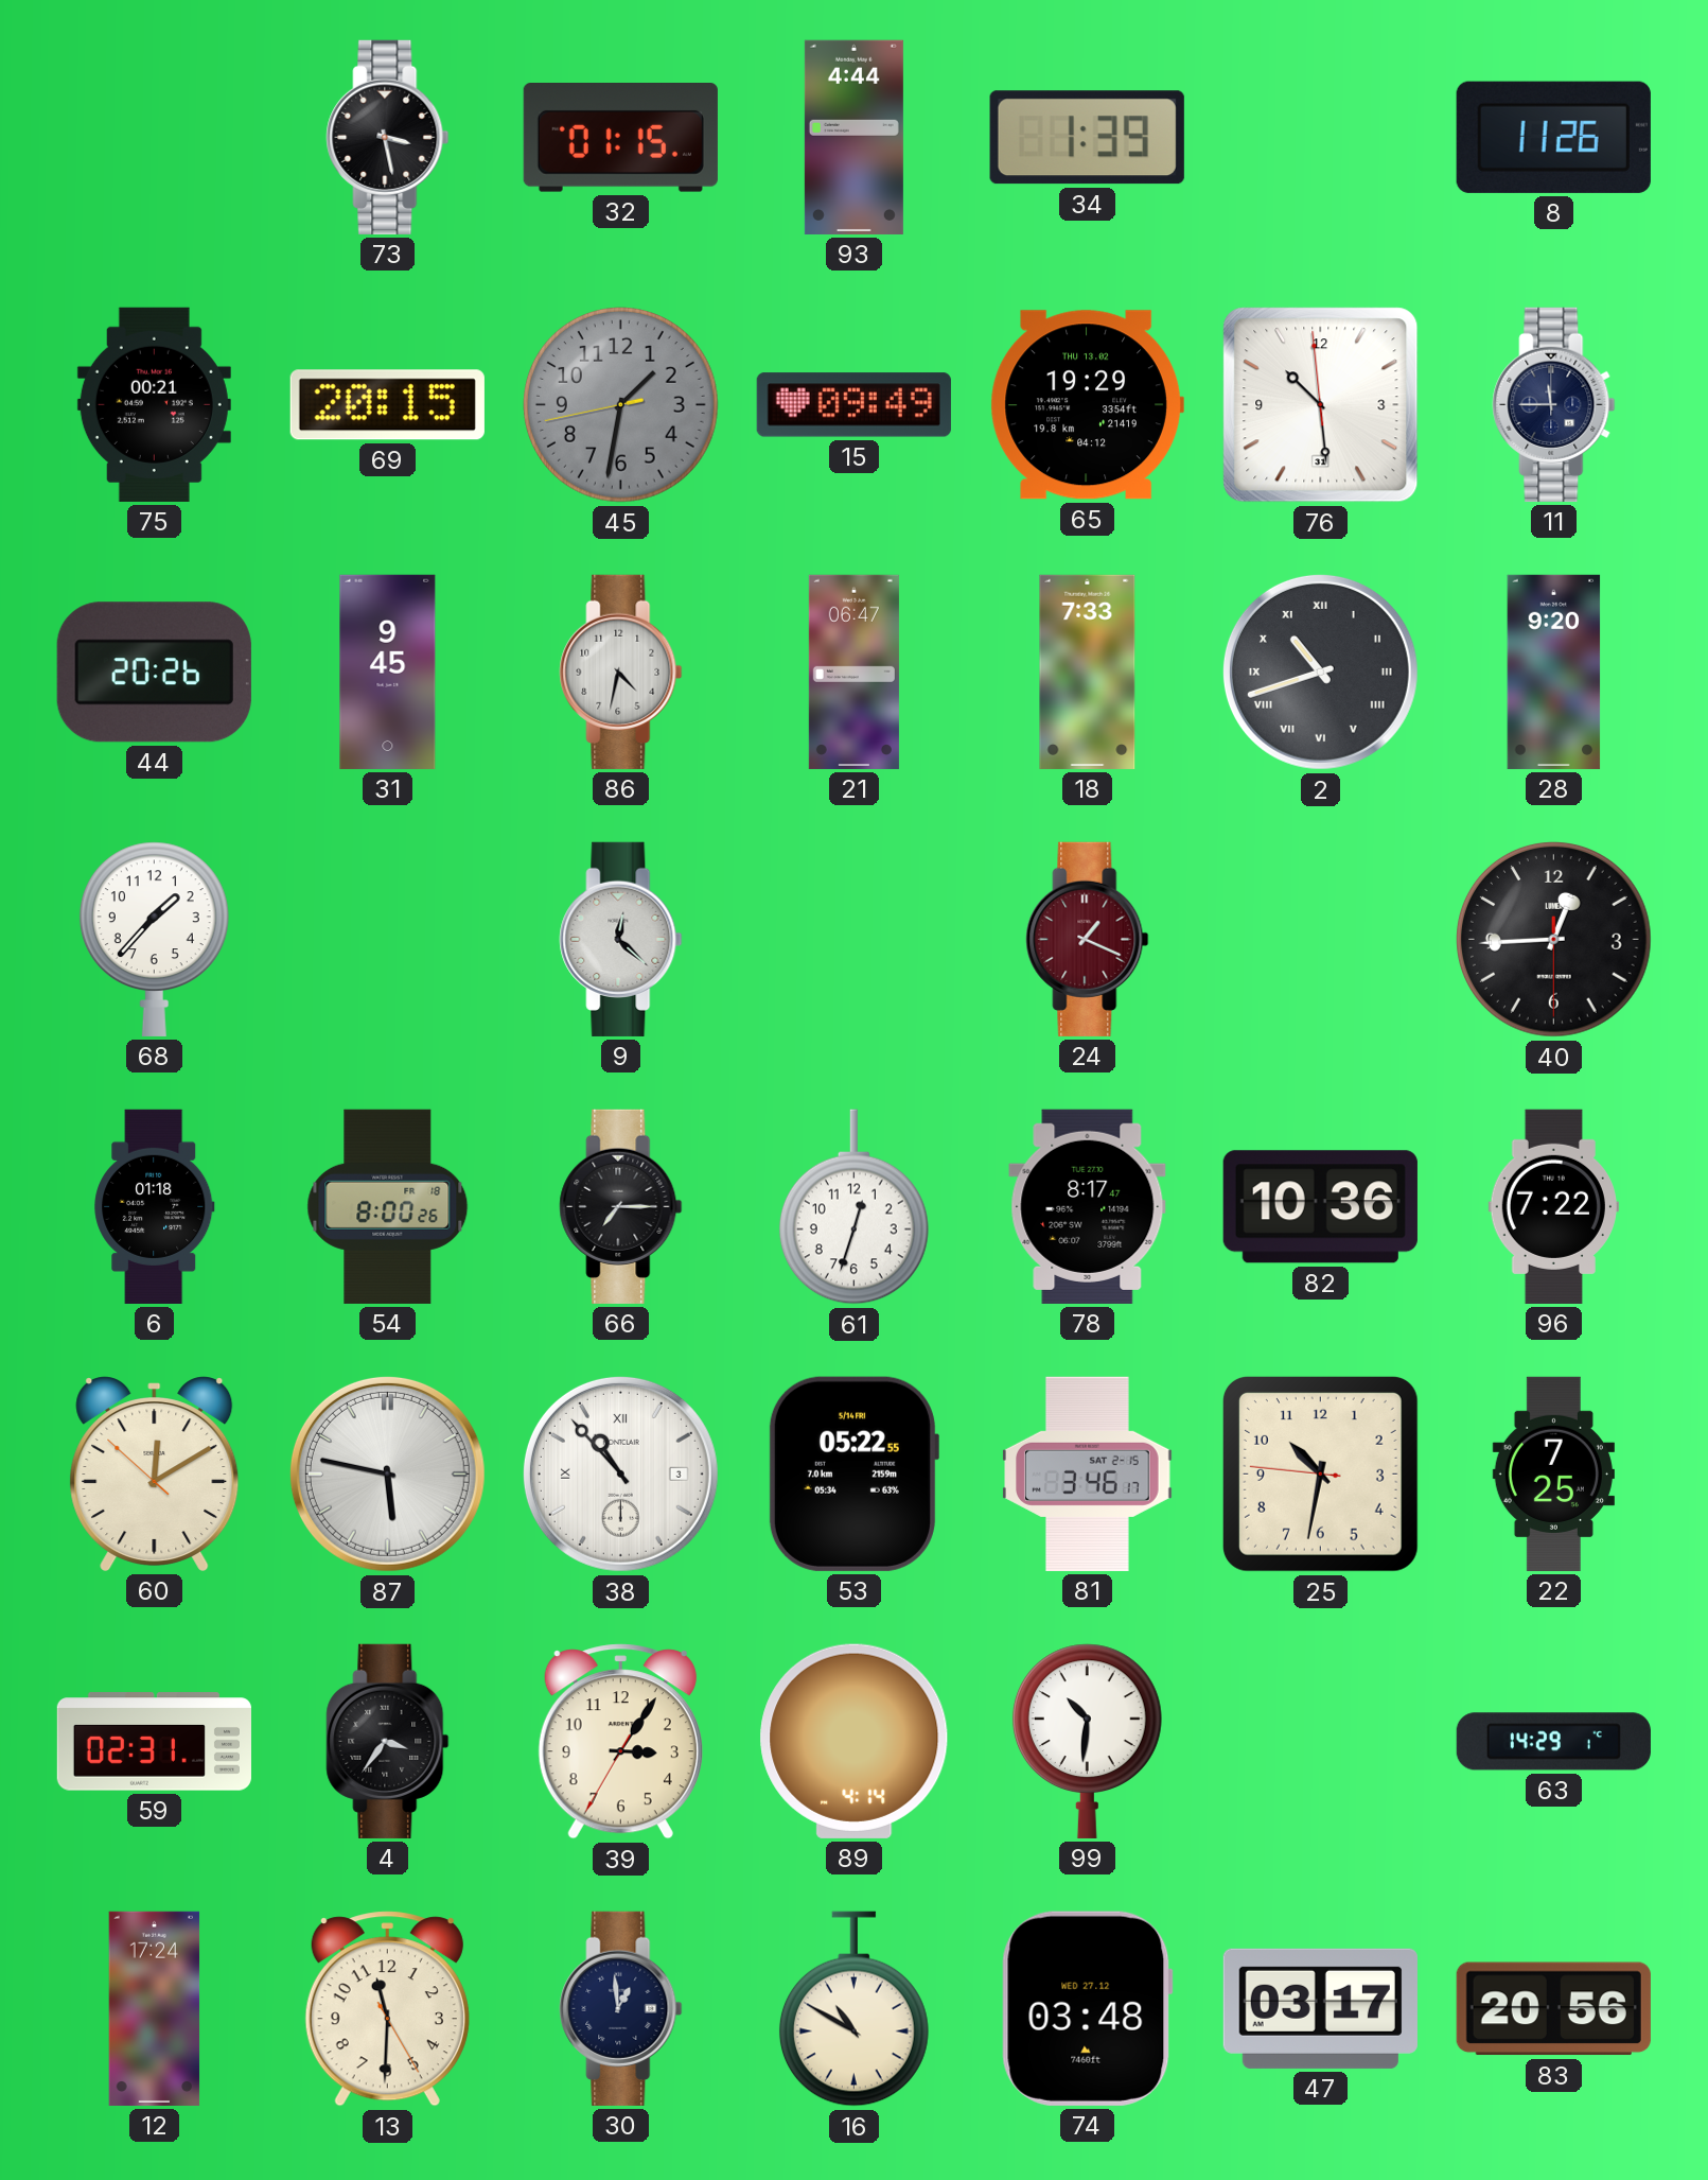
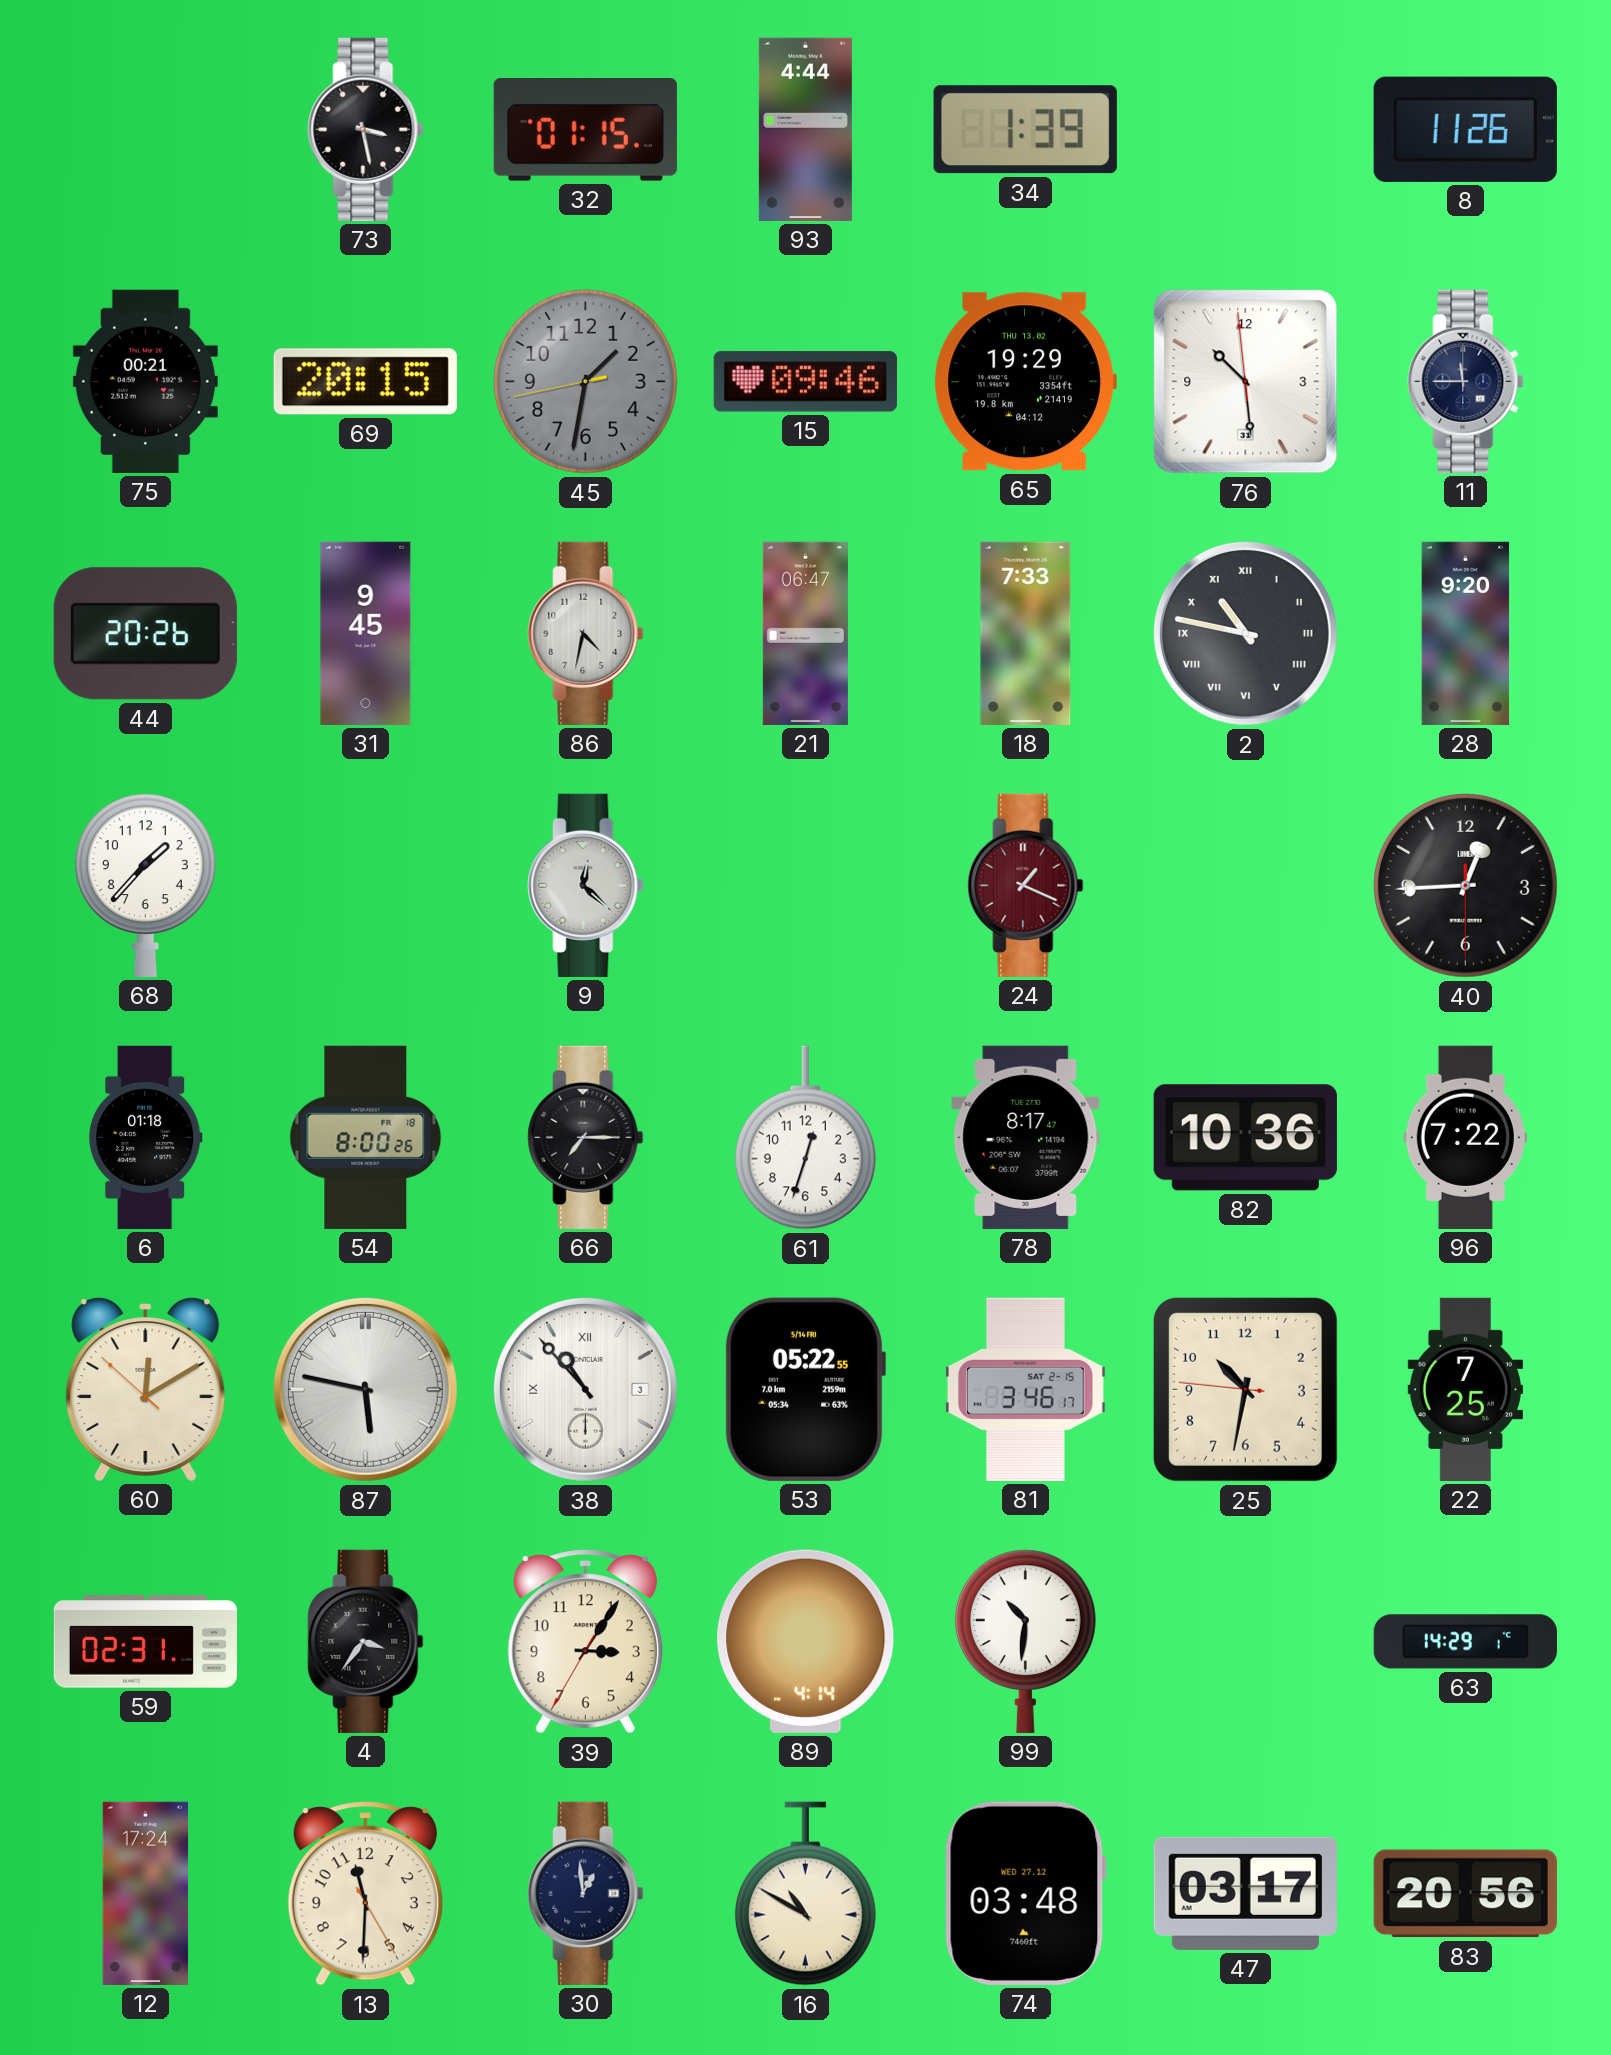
15: 09:49 -> 09:46
2: 10:42 -> 10:47
